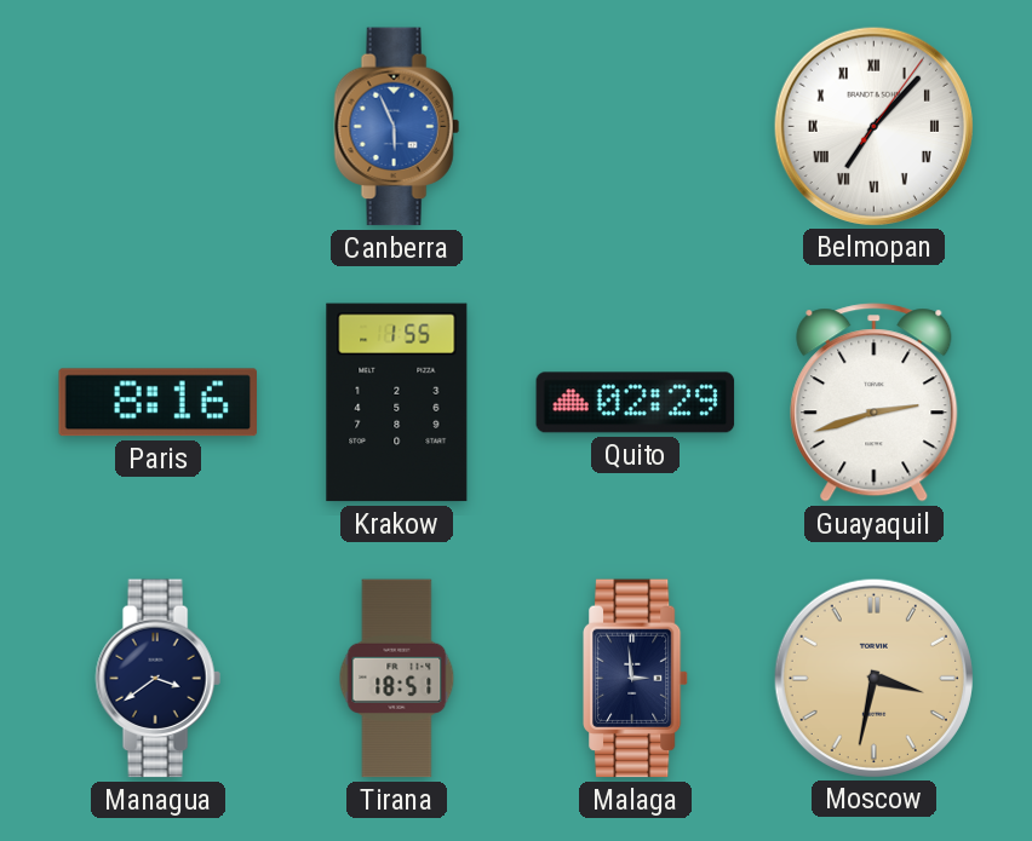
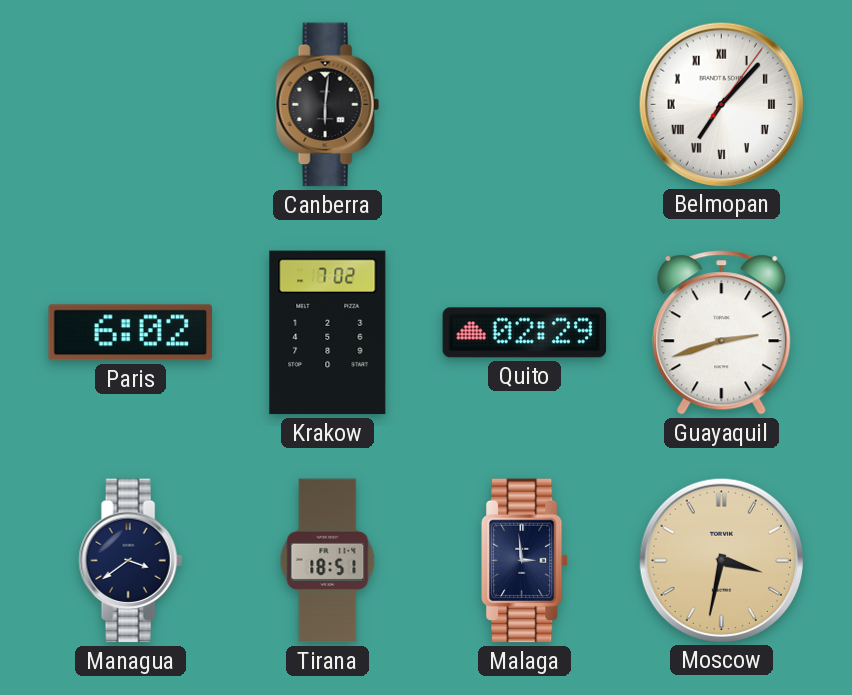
Canberra: 5:56 -> 6:01
Canberra dial: blue -> black
Paris: 8:16 -> 6:02
Krakow: 1:55 -> 7:02
